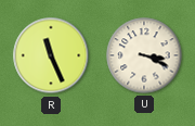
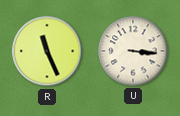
U: 3:19 -> 3:16
